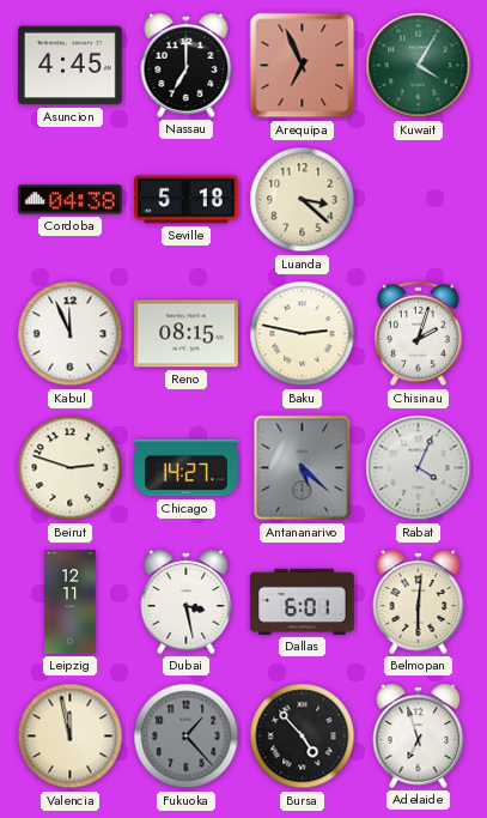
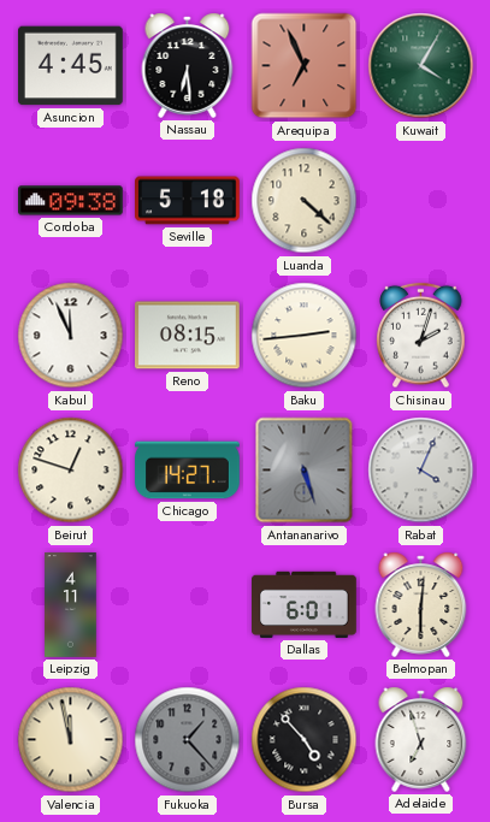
Nassau: 7:00 -> 6:29
Cordoba: 04:38 -> 09:38
Luanda: 3:22 -> 4:22
Baku: 2:47 -> 2:44
Beirut: 2:48 -> 12:48
Antananarivo: 5:22 -> 5:27
Leipzig: 12:11 -> 4:11
Dubai: 3:28 -> none
